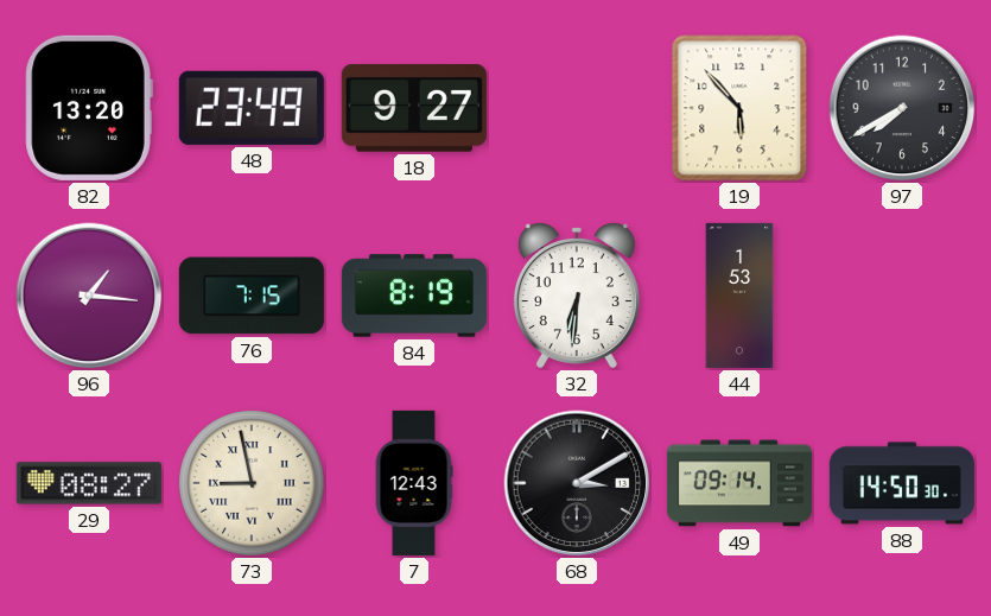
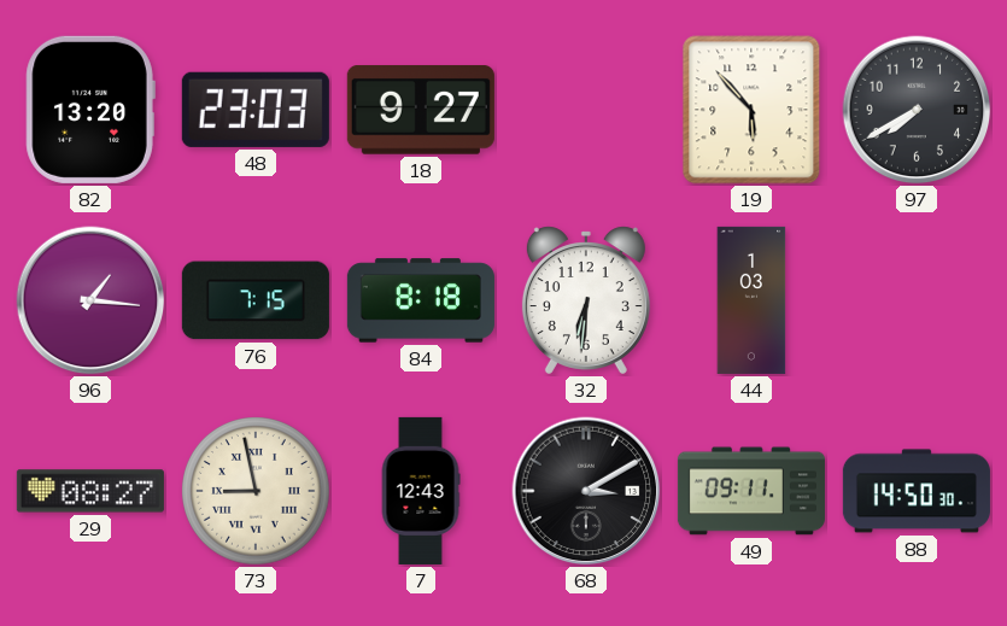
48: 23:49 -> 23:03
84: 8:19 -> 8:18
44: 1:53 -> 1:03
49: 09:14 -> 09:11
